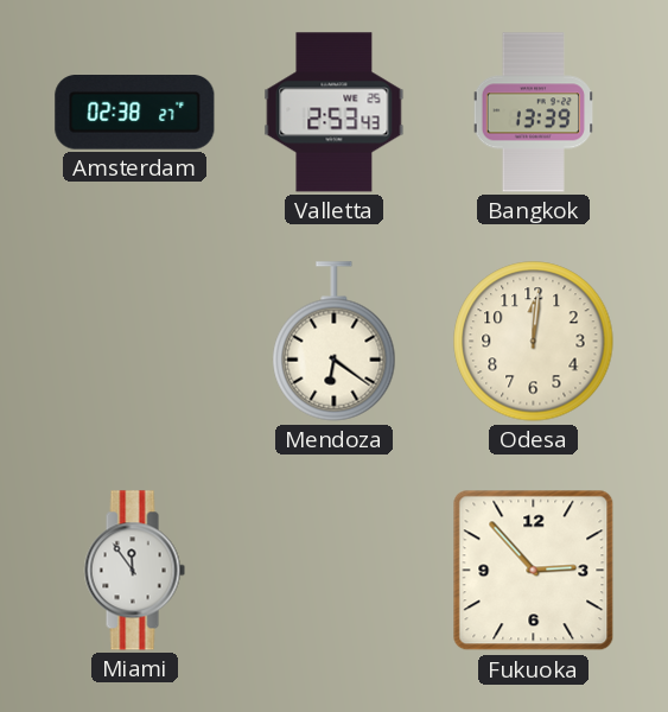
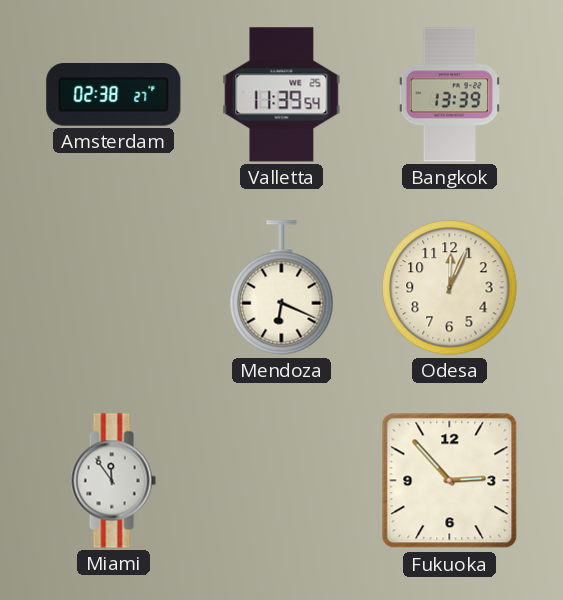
Valletta: 2:53 -> 11:39
Mendoza: 6:21 -> 6:19
Odesa: 12:01 -> 12:04
